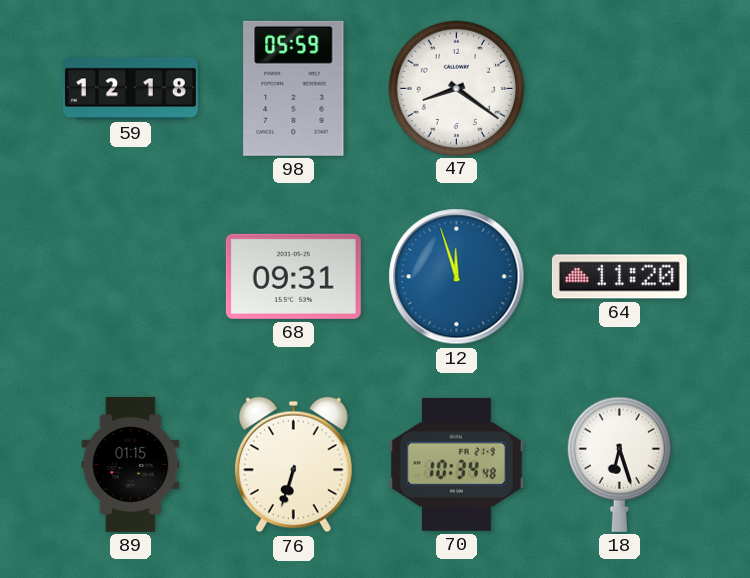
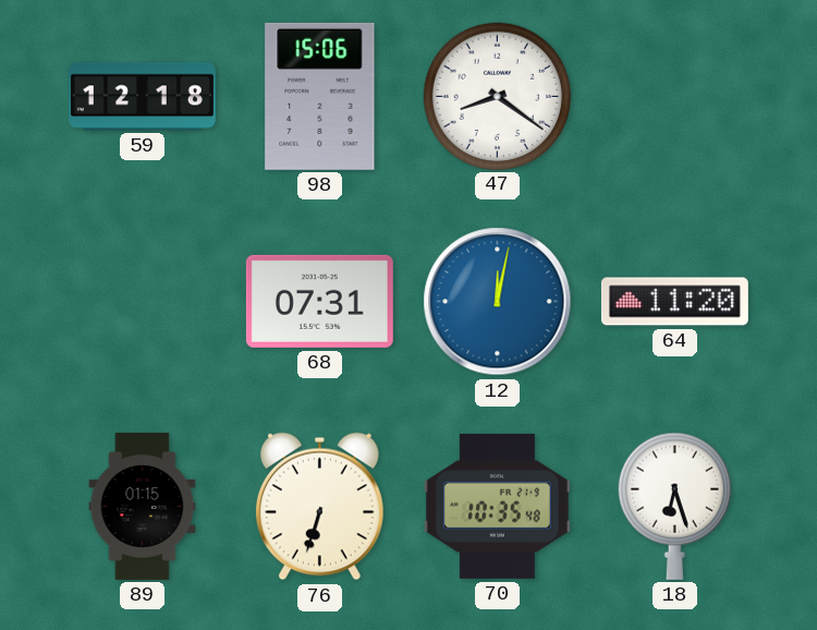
98: 05:59 -> 15:06
68: 09:31 -> 07:31
12: 11:57 -> 12:02
70: 10:34 -> 10:35
